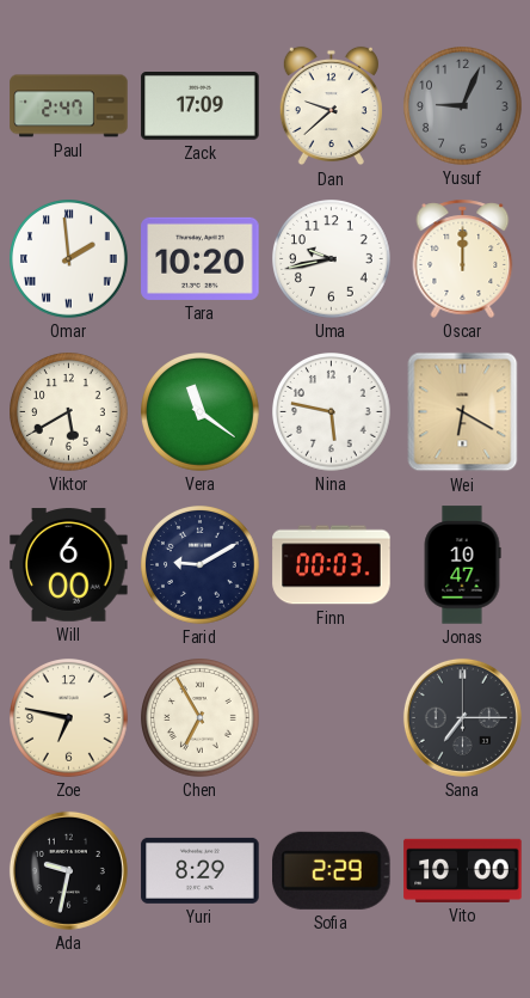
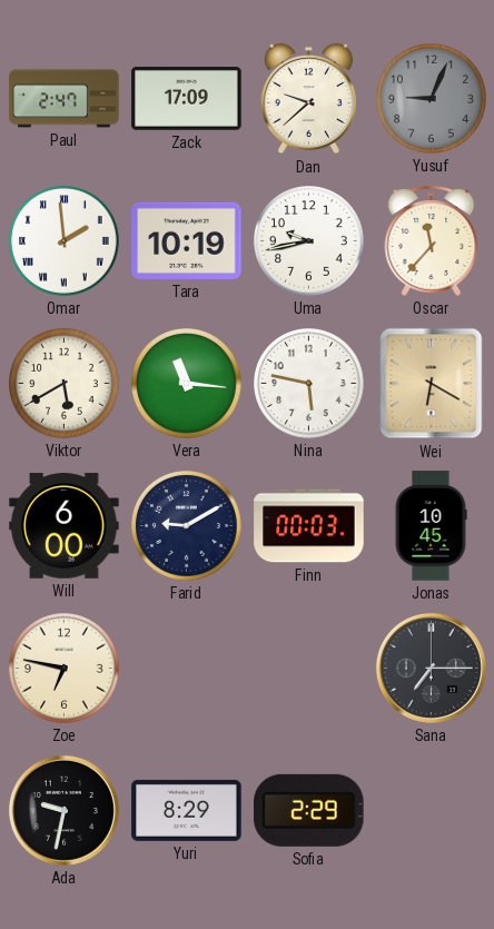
Tara: 10:20 -> 10:19
Oscar: 12:00 -> 11:37
Vera: 11:21 -> 11:16
Jonas: 10:47 -> 10:45
Chen: 6:55 -> none
Vito: 10:00 -> none
